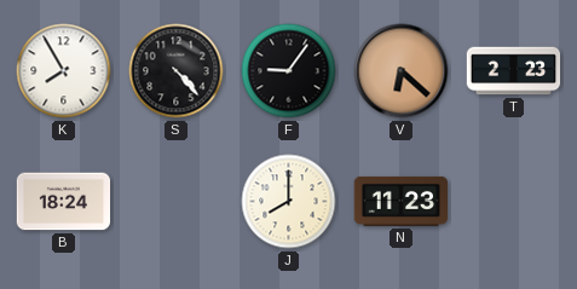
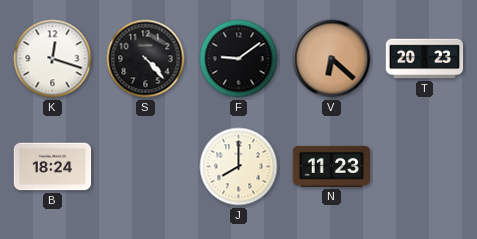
K: 7:55 -> 12:18
F: 9:06 -> 9:09
T: 2:23 -> 20:23
